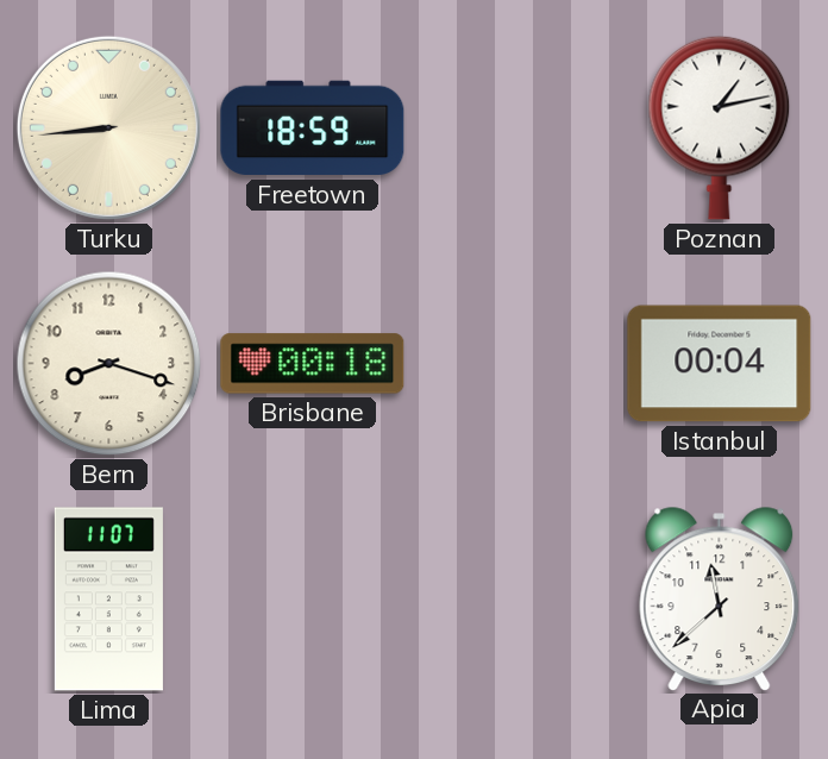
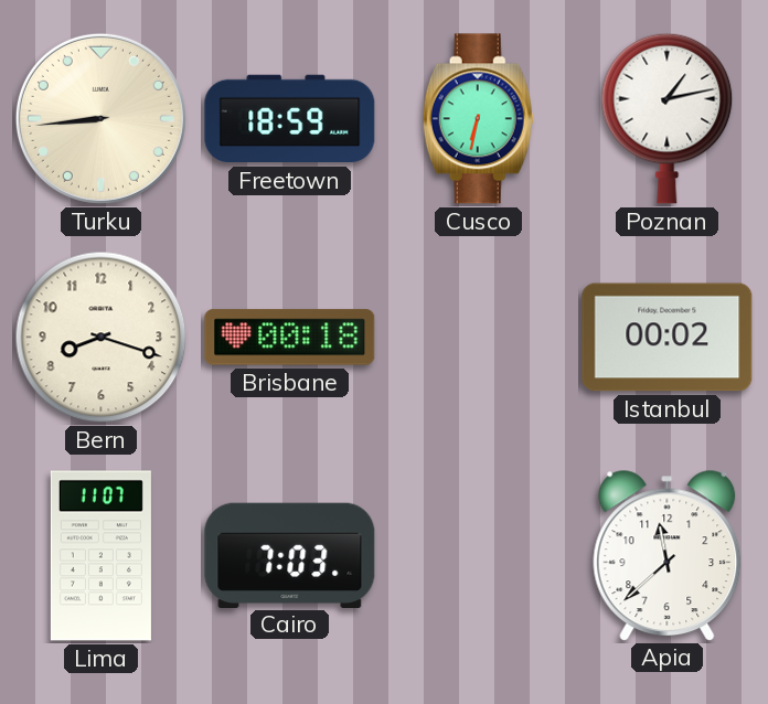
Cusco: none -> 6:32
Istanbul: 00:04 -> 00:02
Cairo: none -> 7:03
